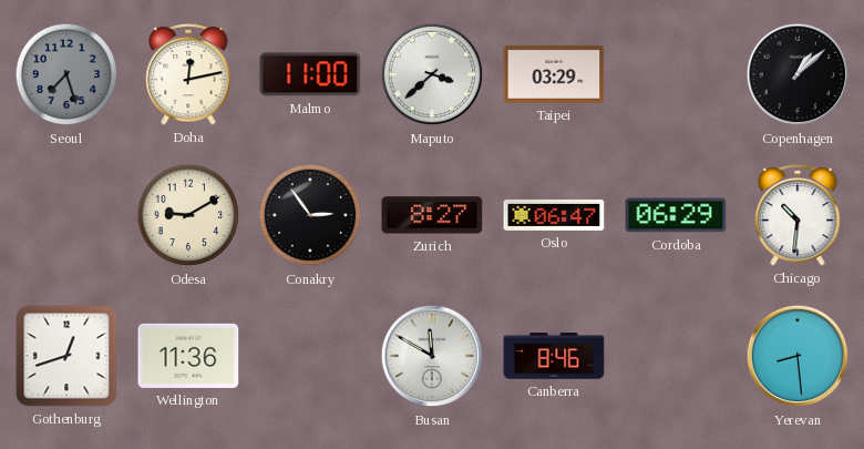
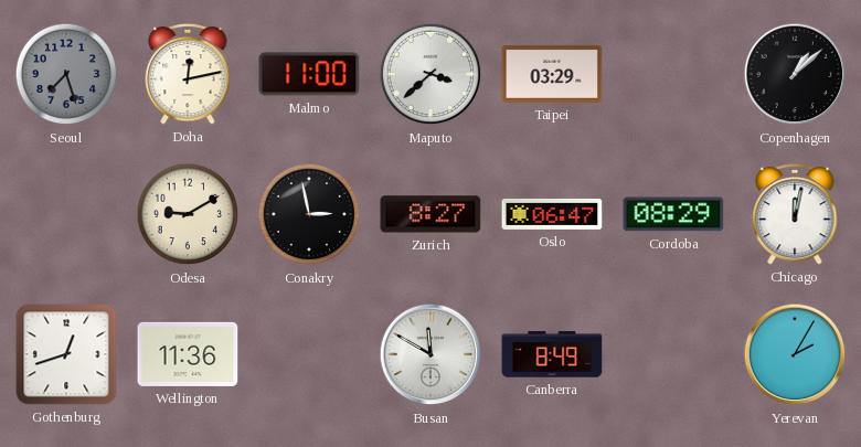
Conakry: 2:54 -> 2:58
Cordoba: 06:29 -> 08:29
Chicago: 10:31 -> 12:02
Canberra: 8:46 -> 8:49
Yerevan: 8:29 -> 2:05
